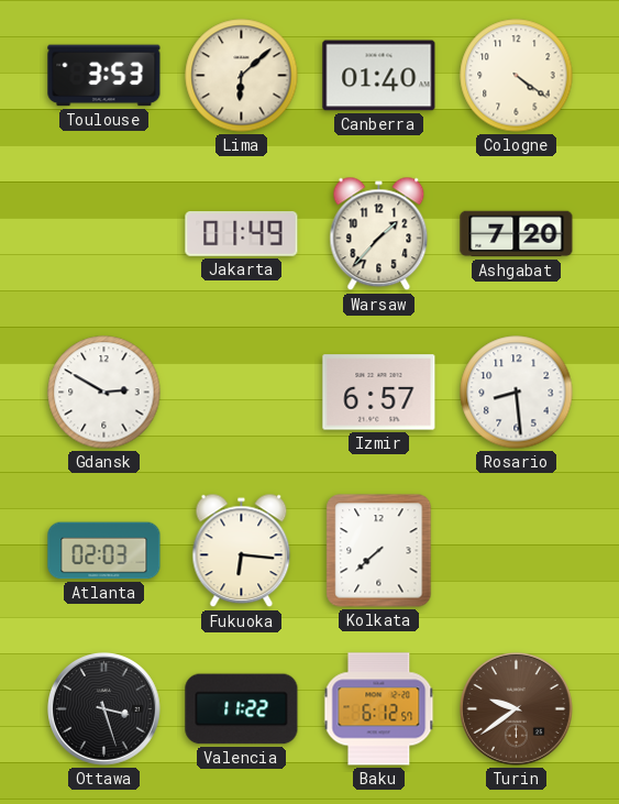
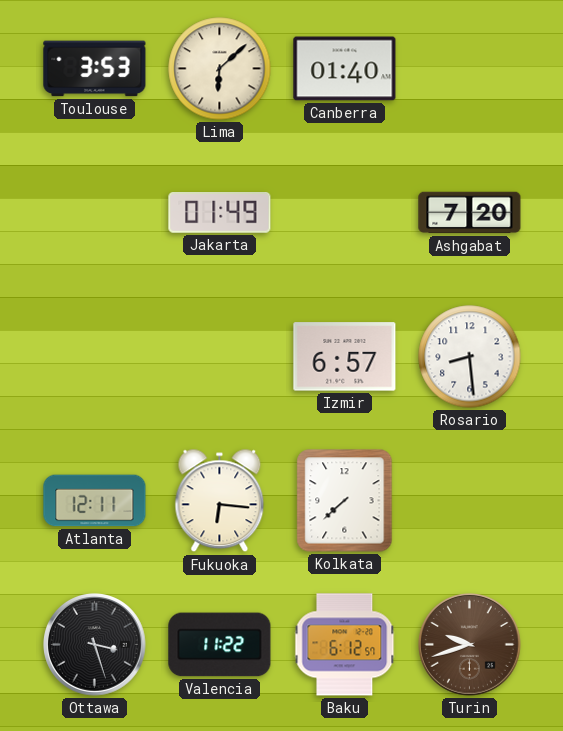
Cologne: 4:21 -> none
Warsaw: 1:37 -> none
Gdansk: 2:50 -> none
Atlanta: 02:03 -> 12:11
Turin: 9:39 -> 9:42
